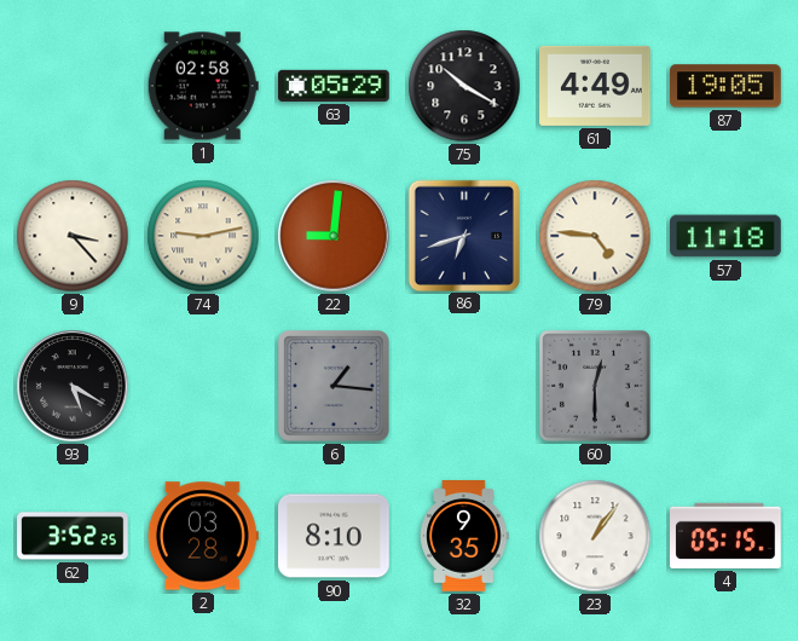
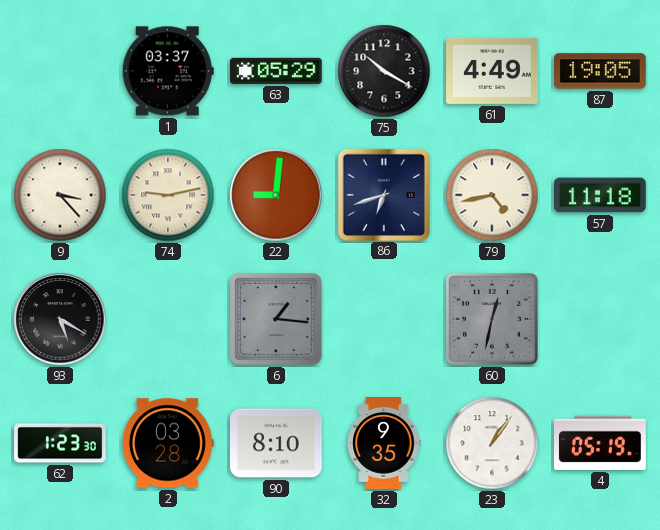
1: 02:58 -> 03:37
79: 4:46 -> 4:43
60: 12:30 -> 12:32
62: 3:52 -> 1:23
4: 05:15 -> 05:19
